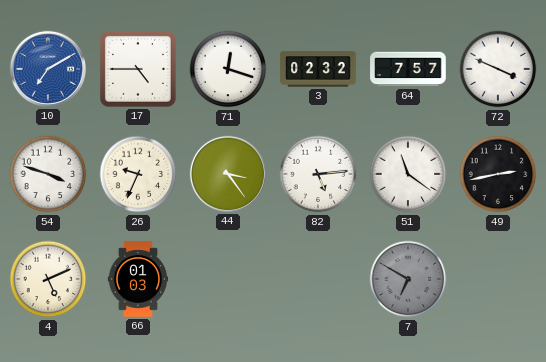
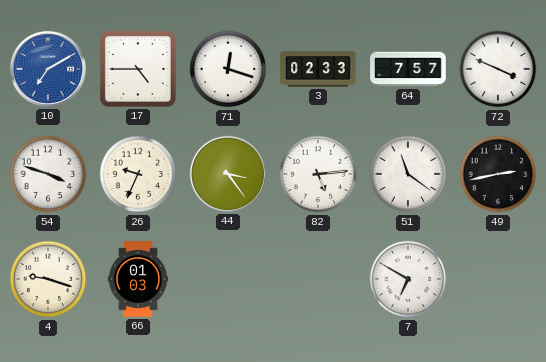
3: 02:32 -> 02:33
4: 5:11 -> 9:18
7 dial: grey -> white
